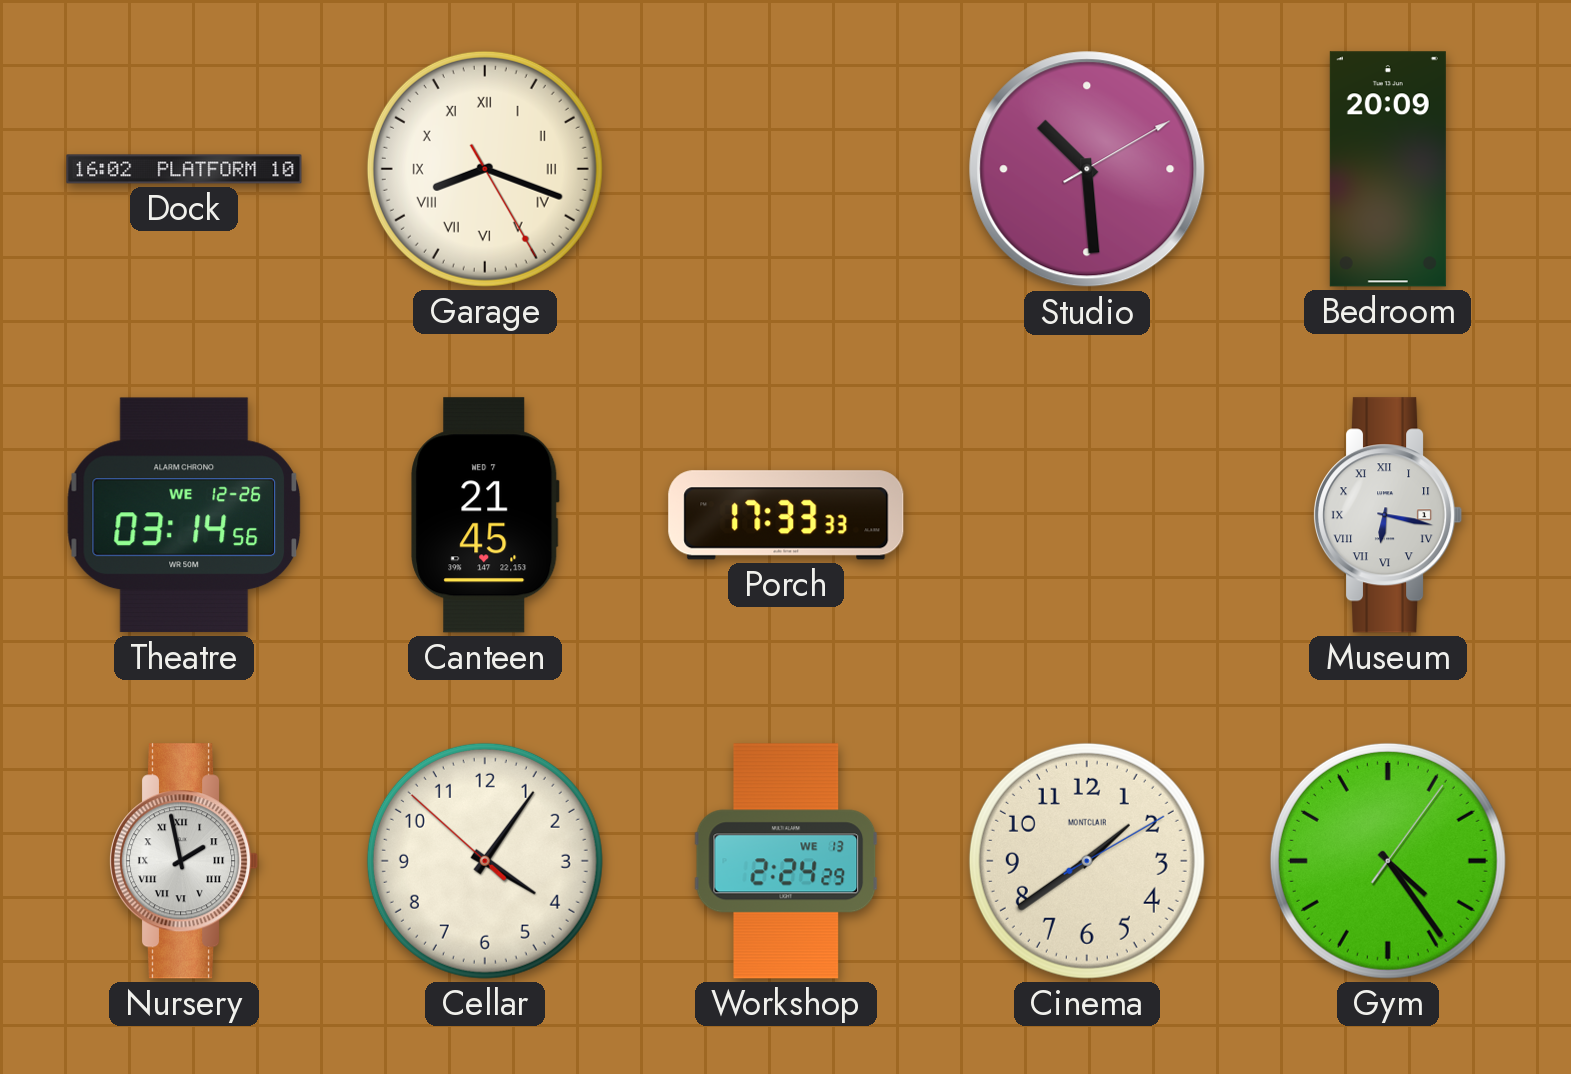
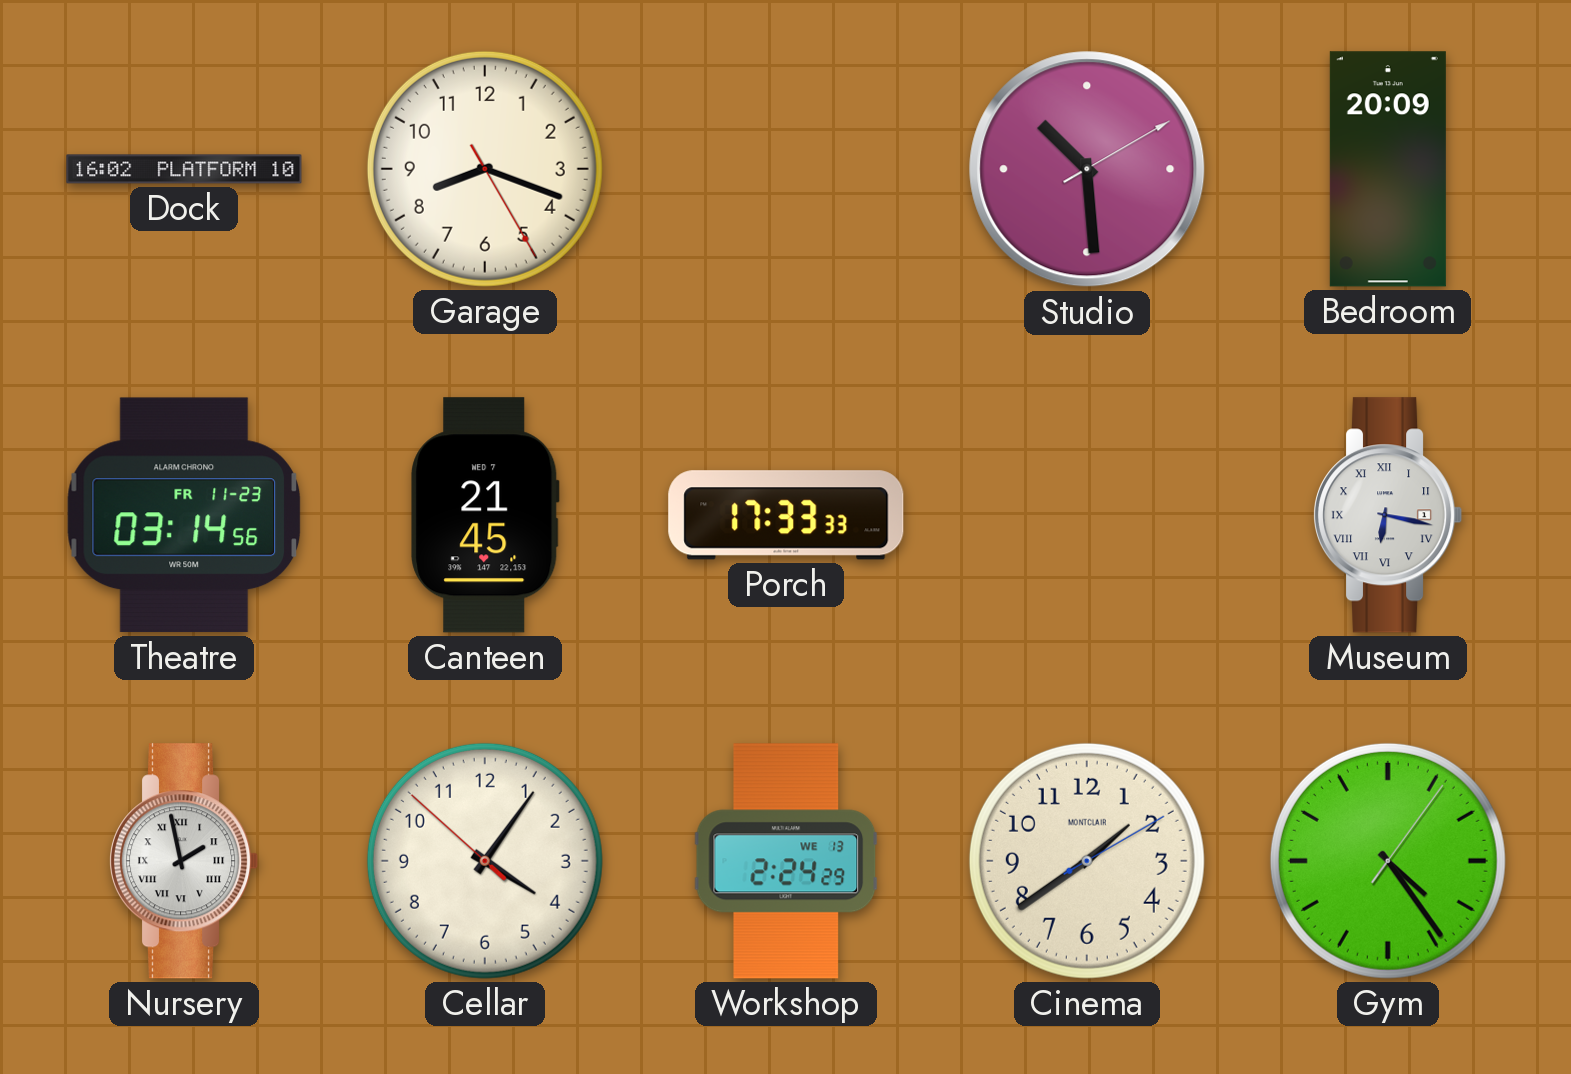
Garage numerals: Roman -> Arabic
Theatre date: WE 12-26 -> FR 11-23
